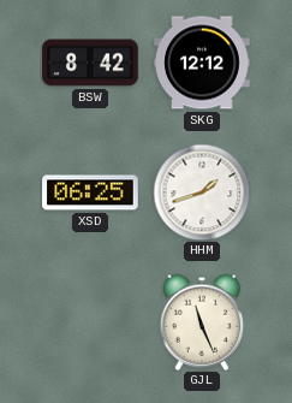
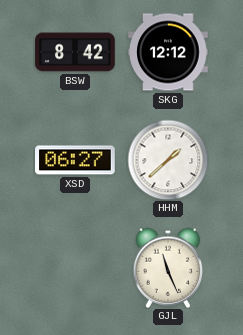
XSD: 06:25 -> 06:27
HHM: 1:42 -> 1:38
